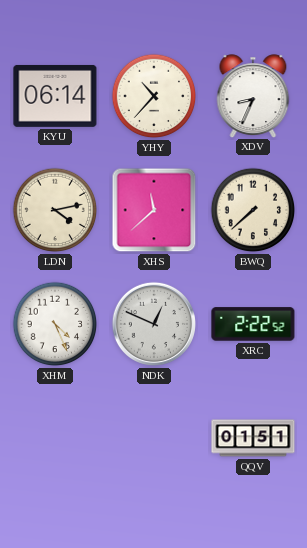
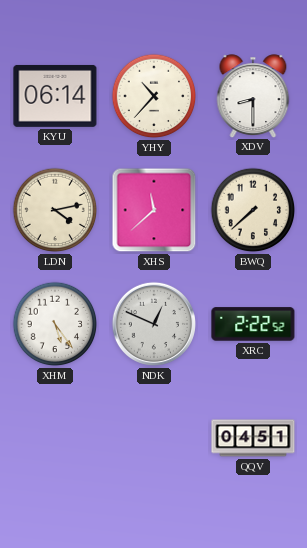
XDV: 8:34 -> 8:30
XHM: 4:26 -> 5:24
QQV: 01:51 -> 04:51
